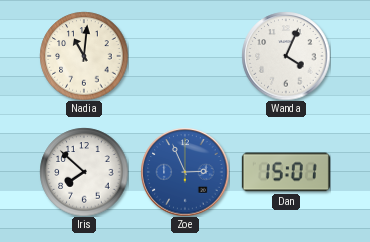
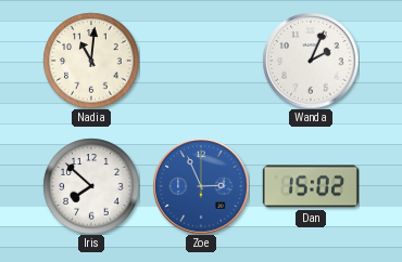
Wanda: 4:04 -> 2:04
Dan: 15:01 -> 15:02
